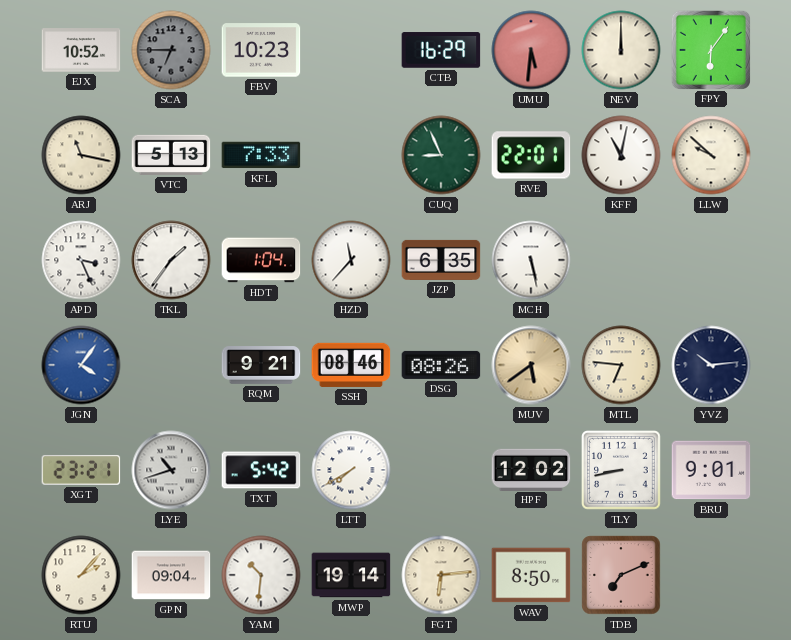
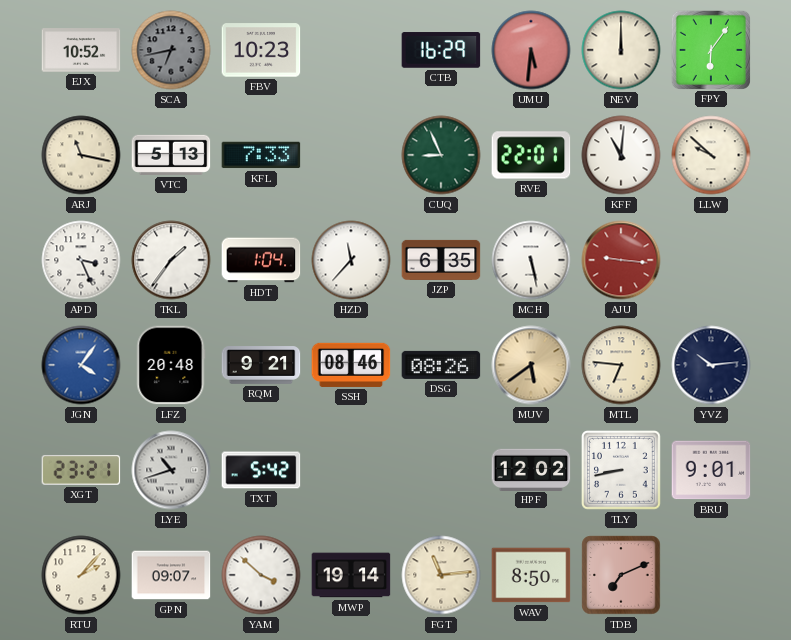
SCA: 6:45 -> 6:43
KFF: 11:02 -> 11:01
AJU: none -> 9:16
LFZ: none -> 20:48
LTT: 7:40 -> none
GPN: 09:04 -> 09:07
YAM: 10:31 -> 3:52
FGT: 6:14 -> 11:14
